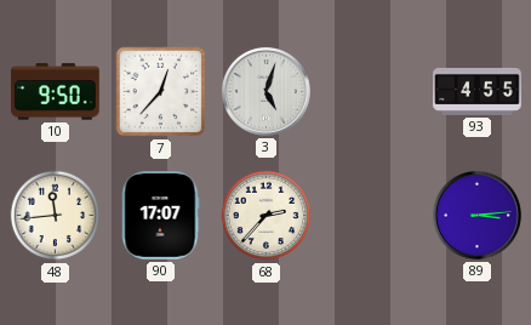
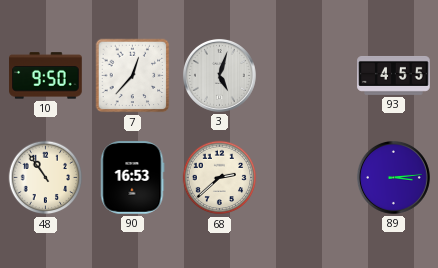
48: 11:44 -> 10:54
90: 17:07 -> 16:53
68: 2:37 -> 2:38
